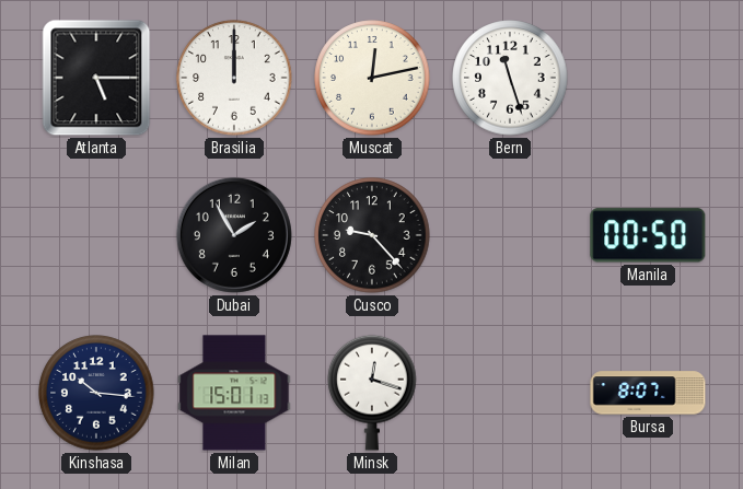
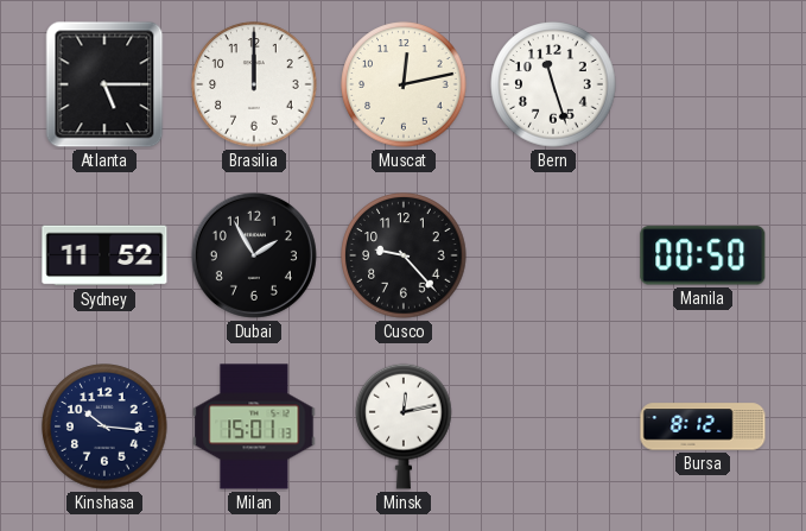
Sydney: none -> 11:52
Minsk: 12:18 -> 12:13
Bursa: 8:07 -> 8:12
